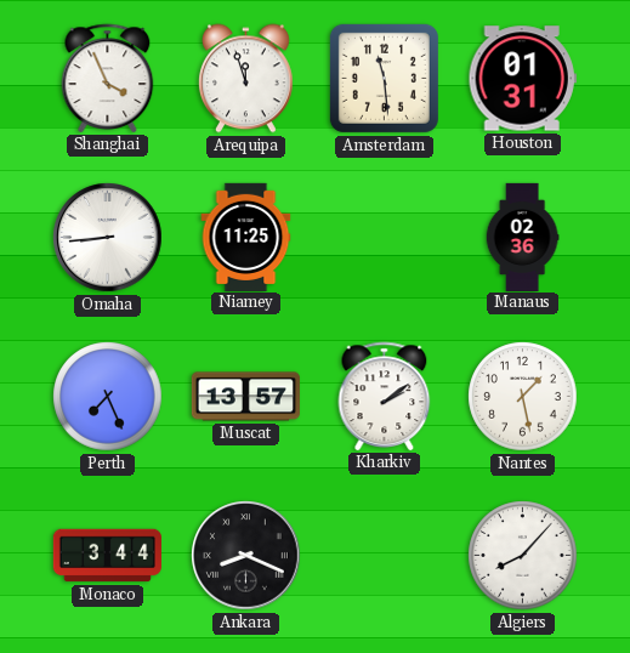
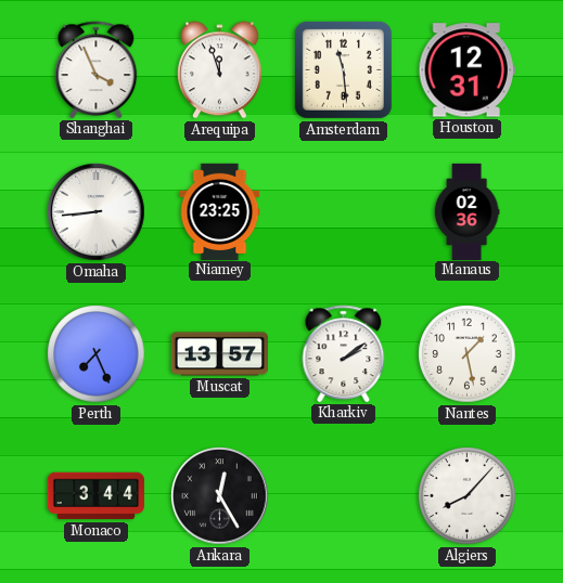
Houston: 01:31 -> 12:31
Niamey: 11:25 -> 23:25
Ankara: 8:19 -> 12:25
